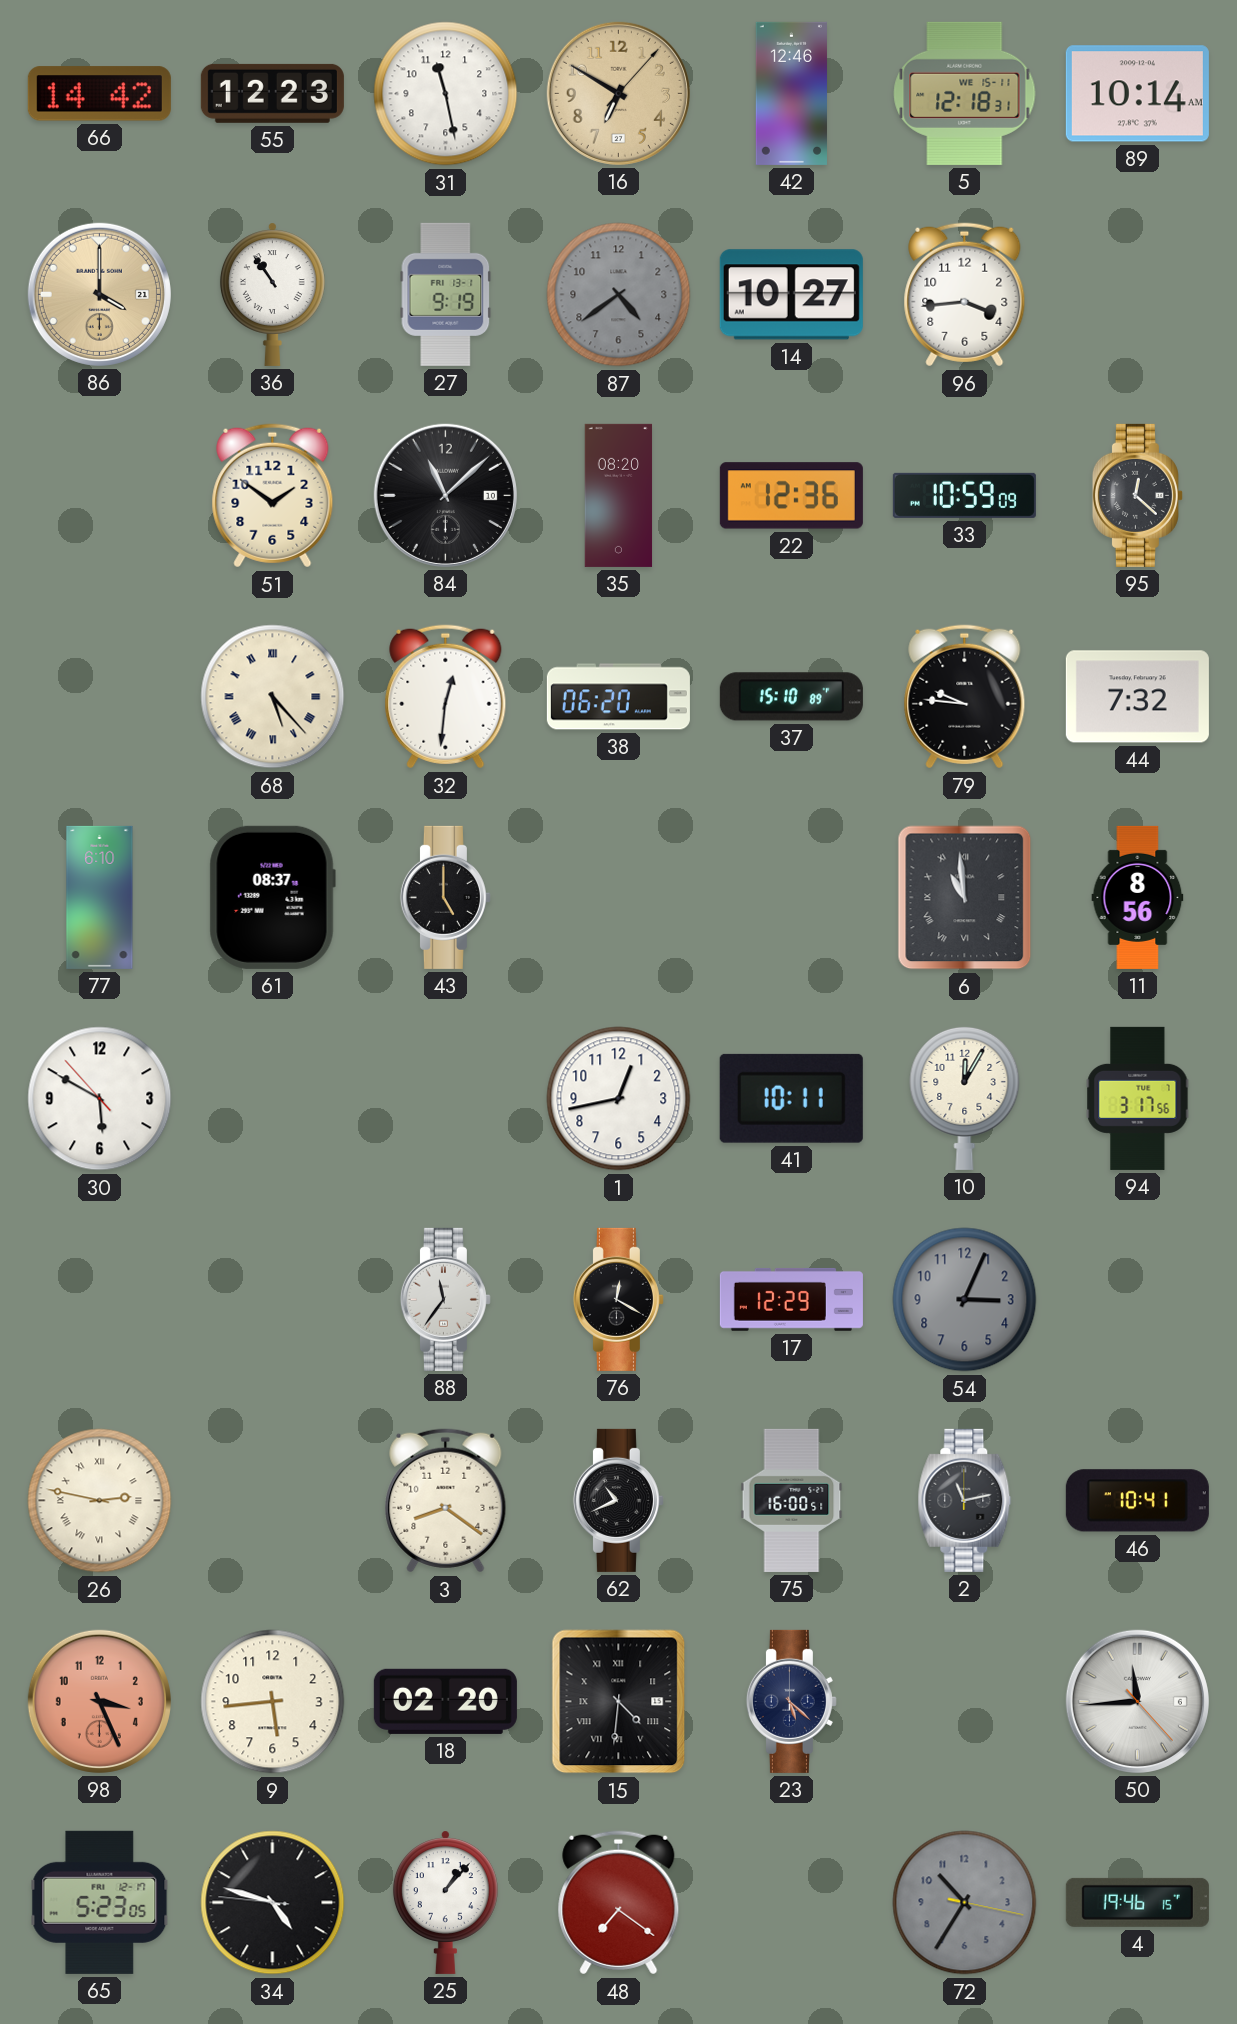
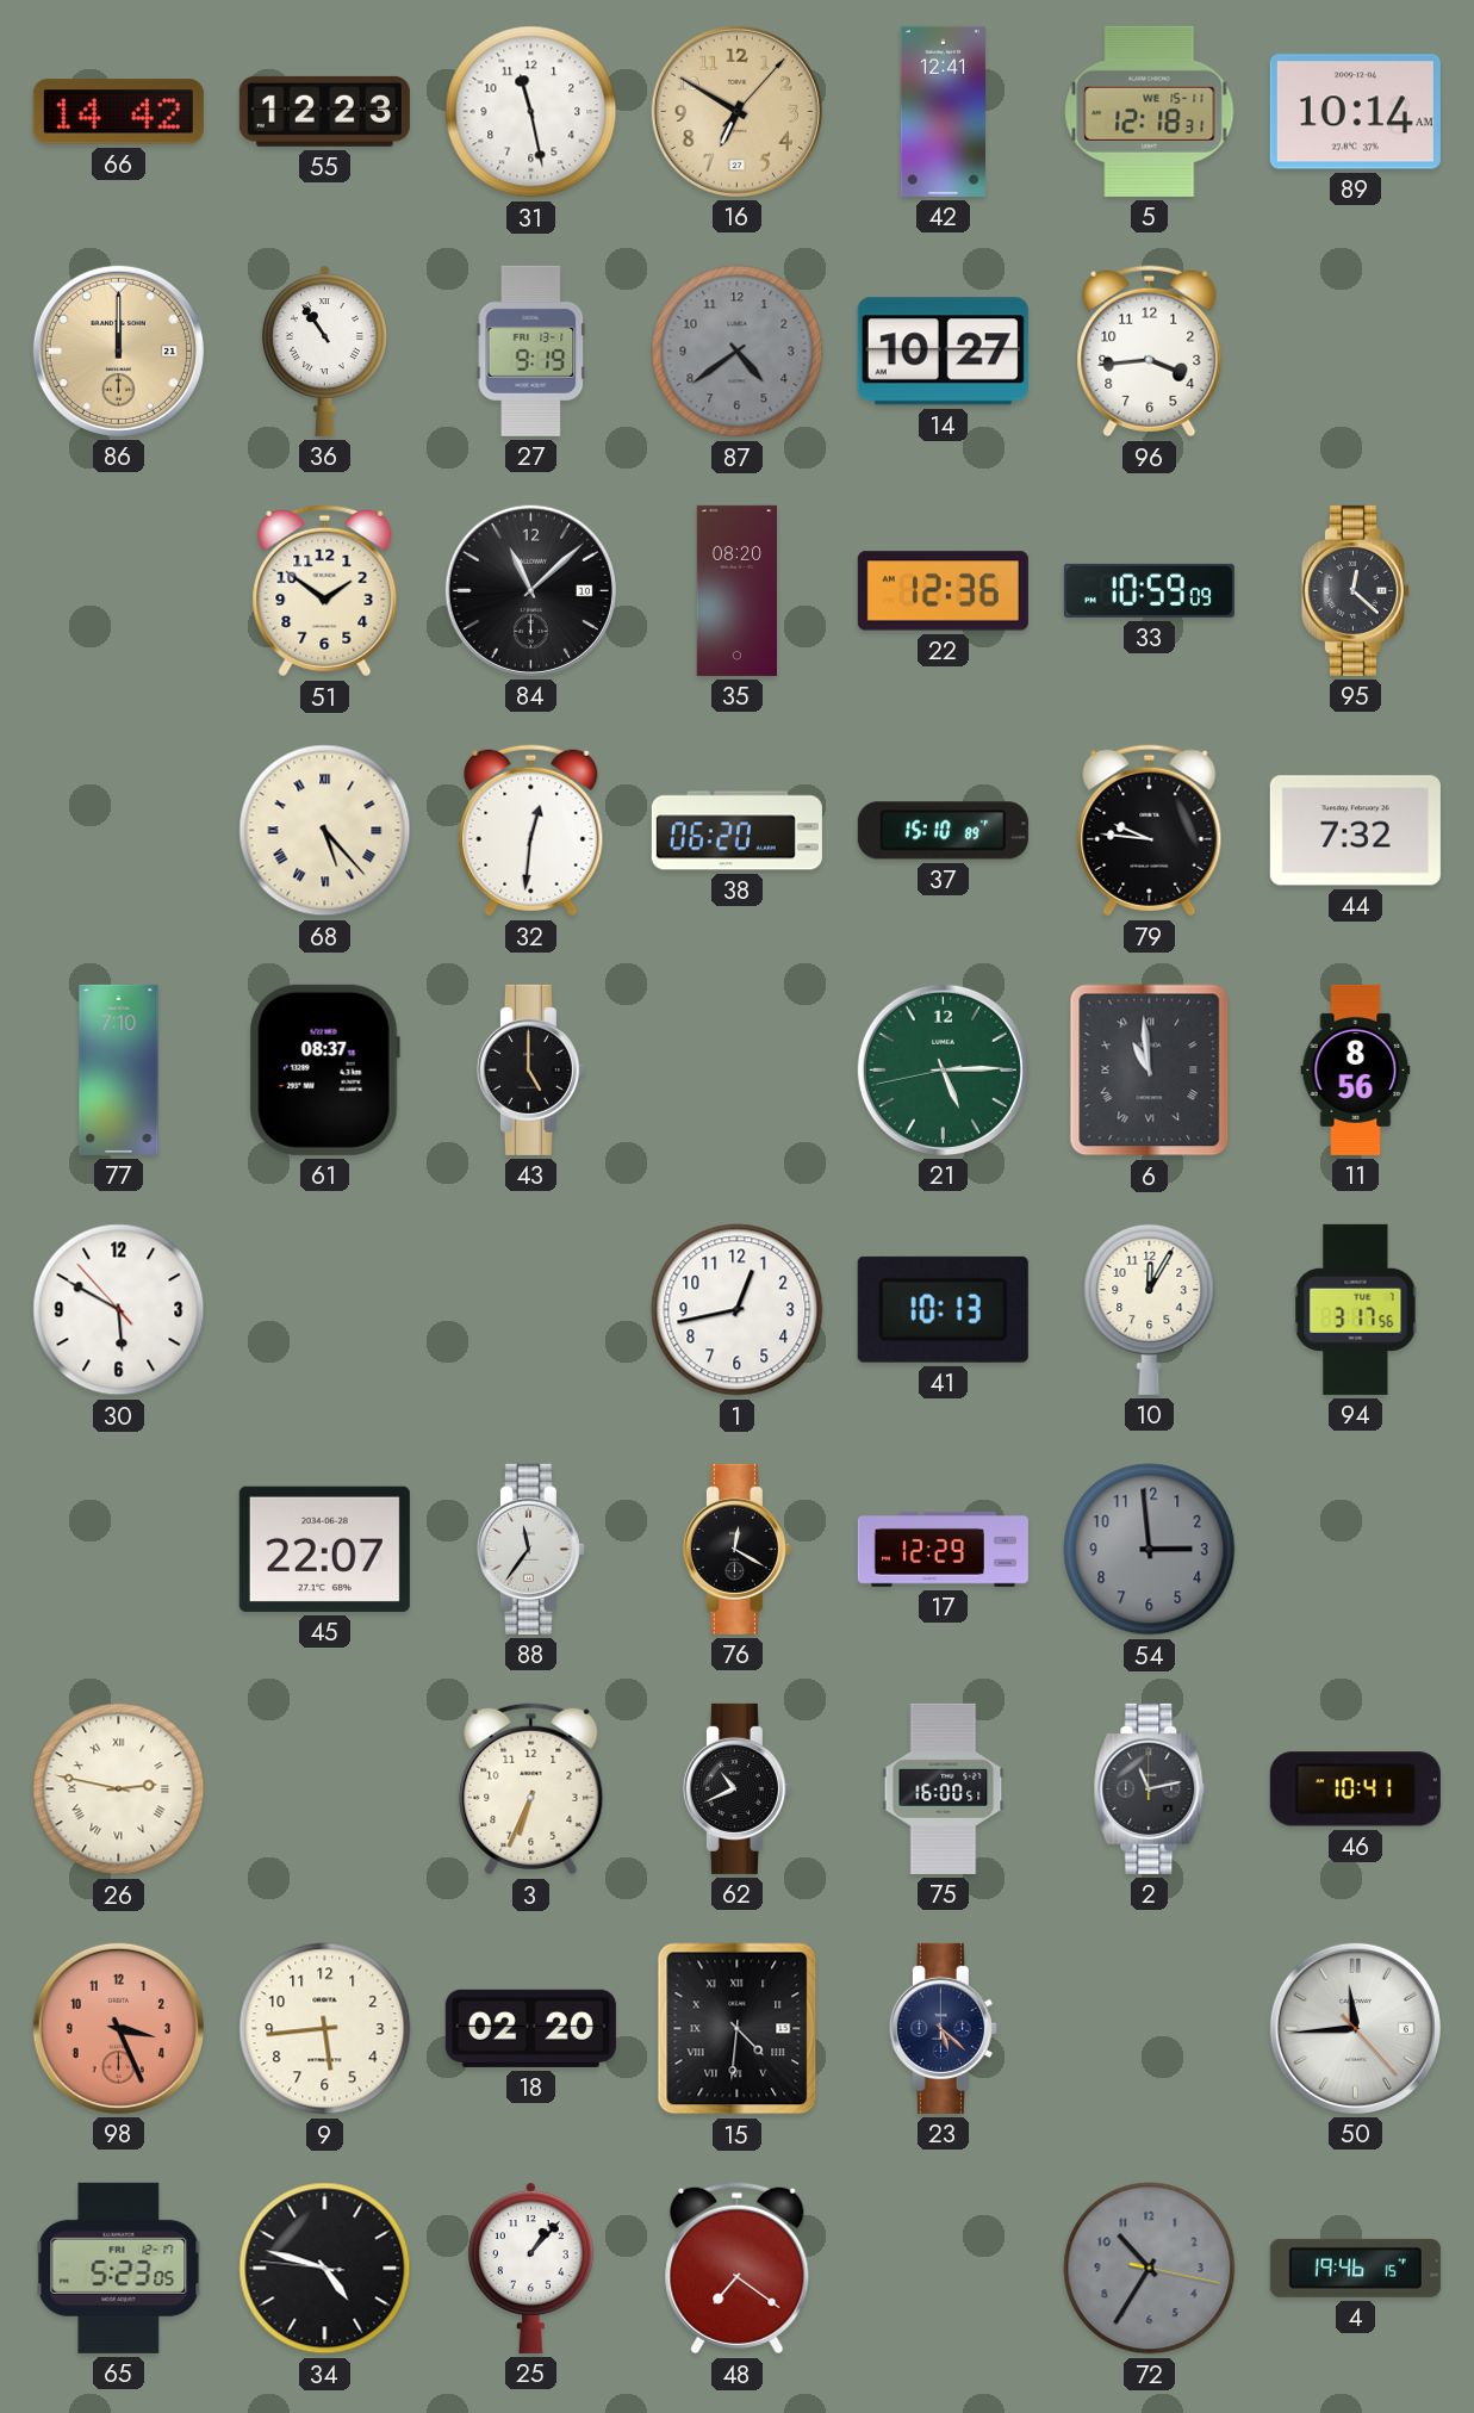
42: 12:46 -> 12:41
86: 4:00 -> 12:00
77: 6:10 -> 7:10
21: none -> 5:14
41: 10:11 -> 10:13
45: none -> 22:07
54: 3:04 -> 2:59
3: 8:21 -> 6:34
